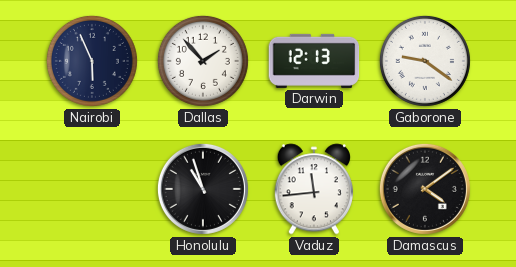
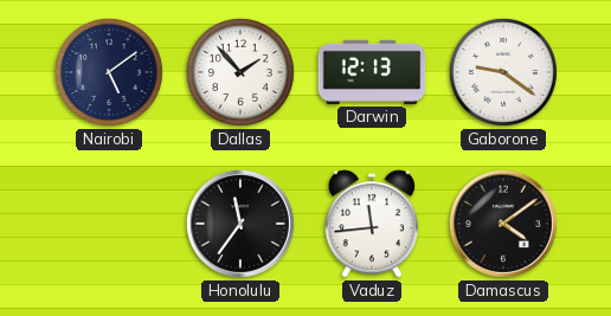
Nairobi: 5:56 -> 5:09
Honolulu: 10:57 -> 11:36
